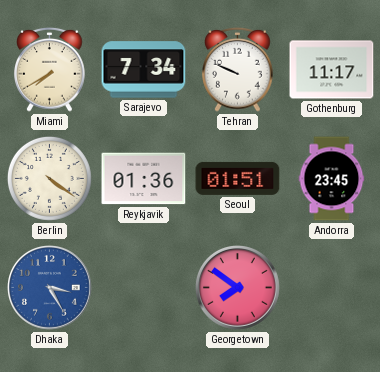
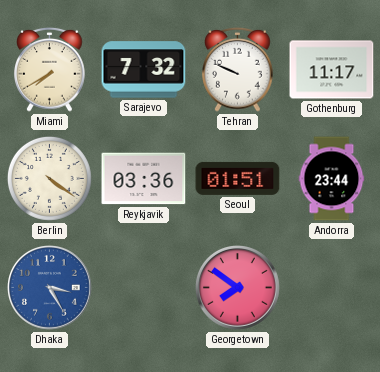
Sarajevo: 7:34 -> 7:32
Reykjavik: 01:36 -> 03:36
Andorra: 23:45 -> 23:44
